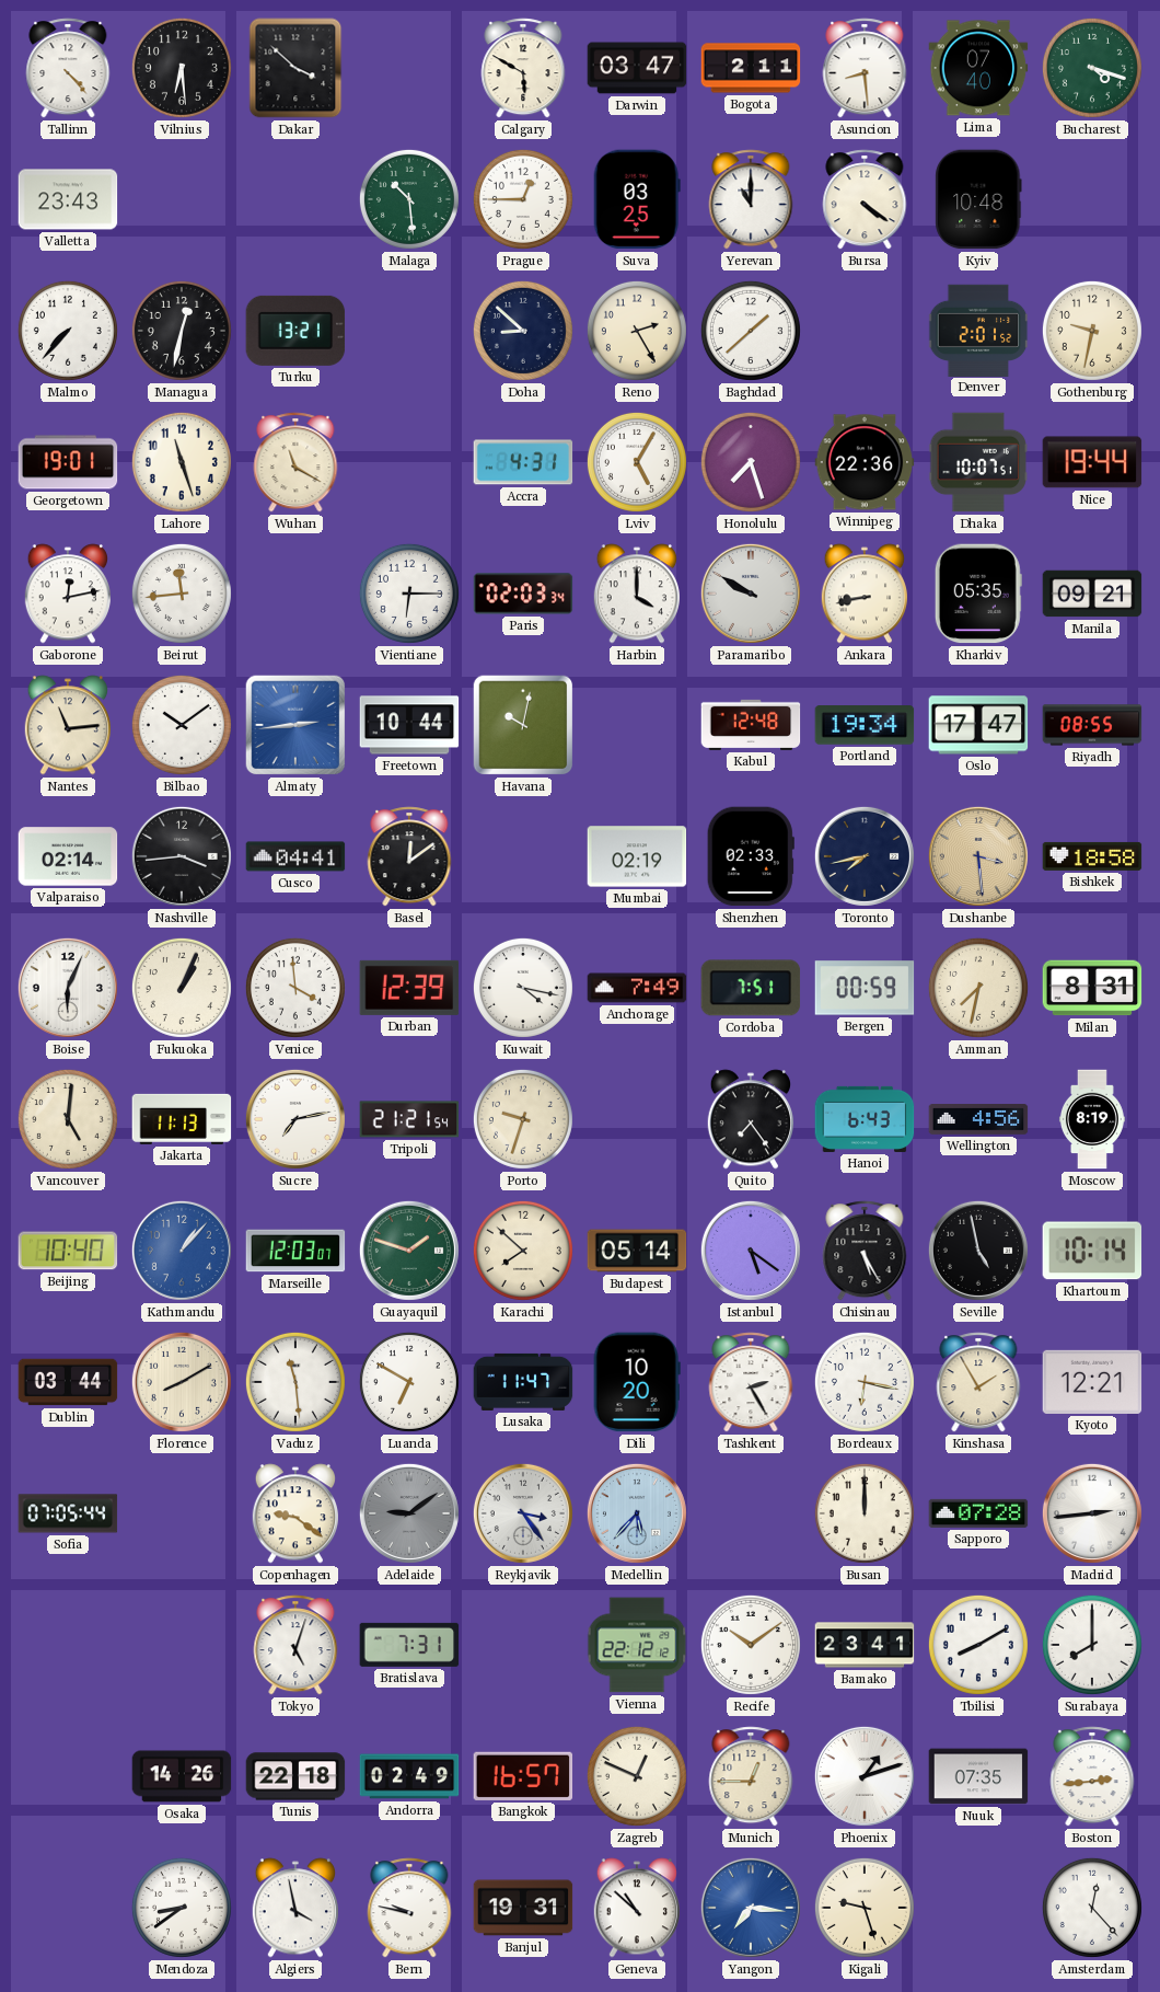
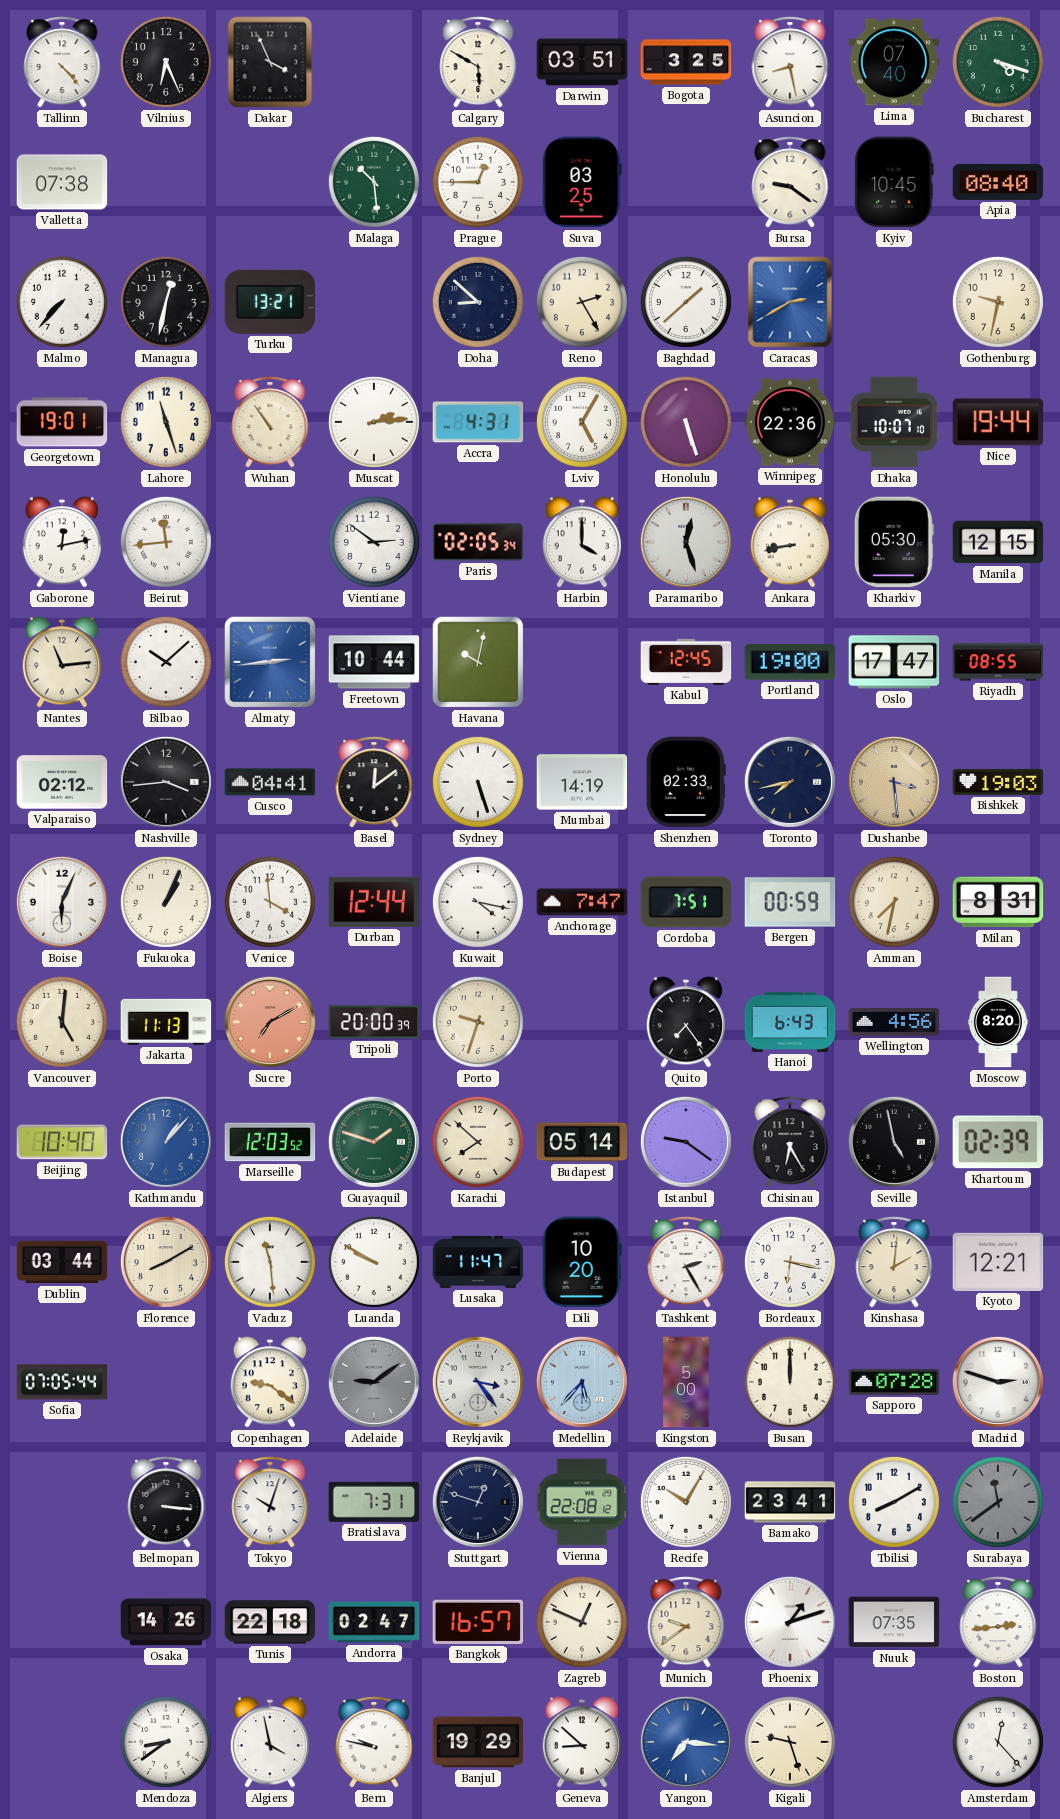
Vilnius: 6:29 -> 6:26
Dakar: 3:52 -> 3:56
Darwin: 03:47 -> 03:51
Bogota: 2:11 -> 3:25
Asuncion: 8:29 -> 8:28
Valletta: 23:43 -> 07:38
Yerevan: 11:00 -> none
Bursa: 4:21 -> 9:21
Kyiv: 10:48 -> 10:45
Apia: none -> 08:40
Caracas: none -> 2:40
Denver: 2:01 -> none
Wuhan: 11:20 -> 10:54
Muscat: none -> 2:14
Honolulu: 7:27 -> 5:27
Dhaka: 10:07:51 -> 10:07:10
Vientiane: 6:15 -> 2:51
Paris: 02:03 -> 02:05
Paramaribo: 9:50 -> 12:27
Kharkiv: 05:35 -> 05:30
Manila: 09:21 -> 12:15
Bilbao: 10:09 -> 10:08
Kabul: 12:48 -> 12:45
Portland: 19:34 -> 19:00
Valparaiso: 02:14 -> 02:12
Sydney: none -> 5:27
Mumbai: 02:19 -> 14:19
Bishkek: 18:58 -> 19:03
Durban: 12:39 -> 12:44
Anchorage: 7:49 -> 7:47
Sucre: 7:13 -> 7:10
Sucre dial: white -> salmon
Tripoli: 21:21 -> 20:00
Moscow: 8:19 -> 8:20
Marseille: 12:03:07 -> 12:03:52
Istanbul: 5:21 -> 9:21
Chisinau: 5:25 -> 6:25
Khartoum: 10:14 -> 02:39
Luanda: 6:50 -> 9:50
Kinshasa: 1:55 -> 2:01
Kingston: none -> 5:00
Madrid: 2:44 -> 2:48
Belmopan: none -> 3:16
Tokyo: 5:03 -> 10:03
Stuttgart: none -> 12:48
Vienna: 22:12 -> 22:08
Recife: 10:09 -> 10:05
Surabaya: 8:00 -> 11:39
Surabaya dial: white -> grey
Andorra: 02:49 -> 02:47
Munich: 12:45 -> 9:39
Banjul: 19:31 -> 19:29
Geneva: 10:52 -> 8:52
